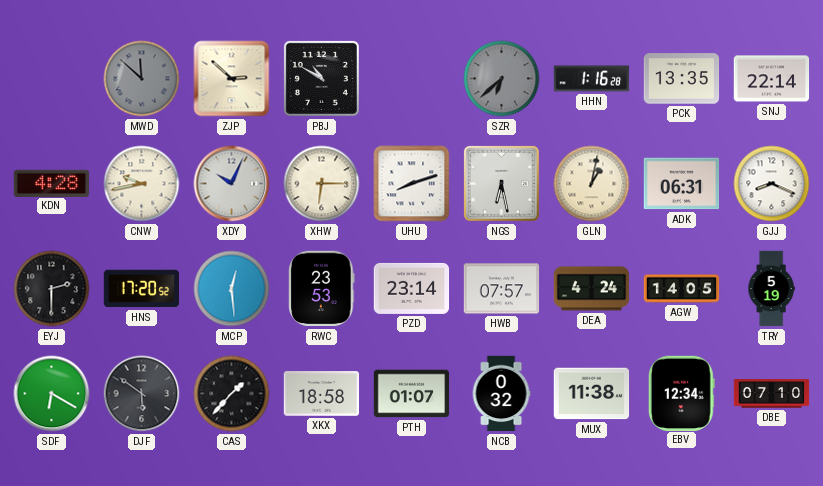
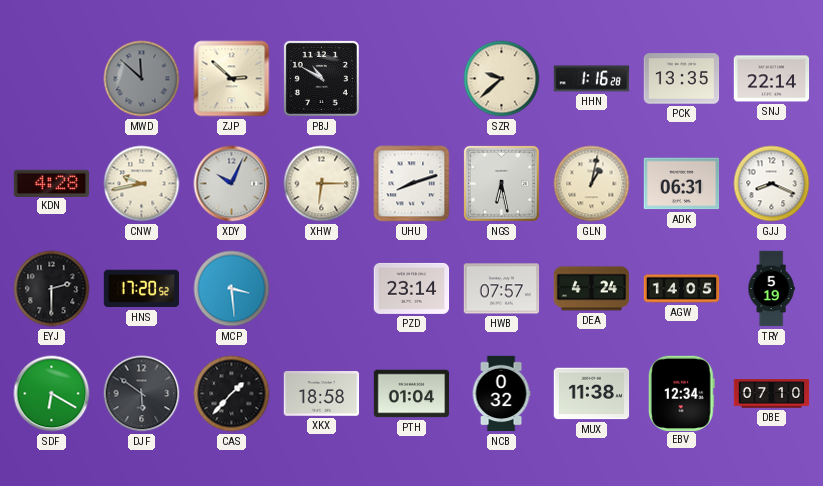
SZR: 6:38 -> 9:38
SZR dial: grey -> cream
MCP: 12:29 -> 3:29
RWC: 23:53 -> none
PTH: 01:07 -> 01:04
